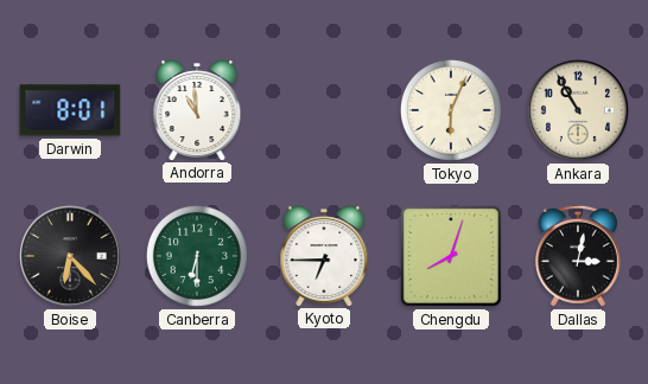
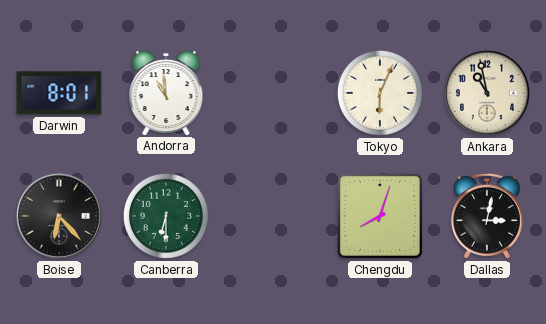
Ankara: 10:55 -> 10:58
Kyoto: 6:45 -> none
